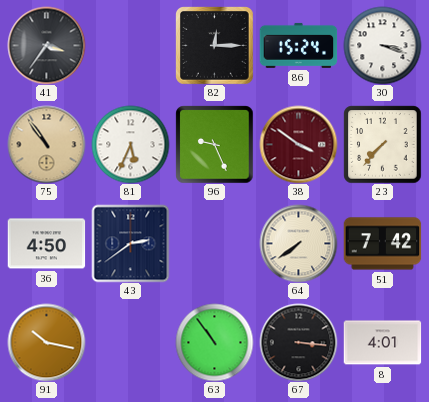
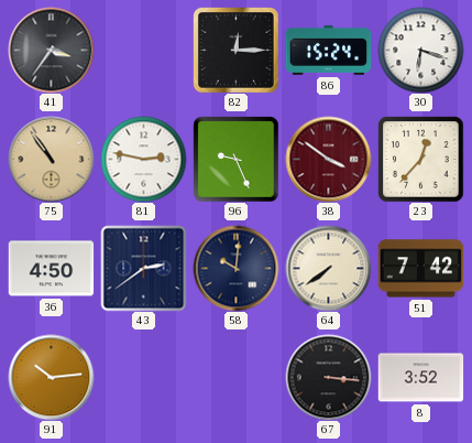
30: 3:18 -> 6:18
81: 5:34 -> 2:47
23: 7:37 -> 12:37
58: none -> 10:01
91: 10:17 -> 10:14
63: 10:54 -> none
8: 4:01 -> 3:52
